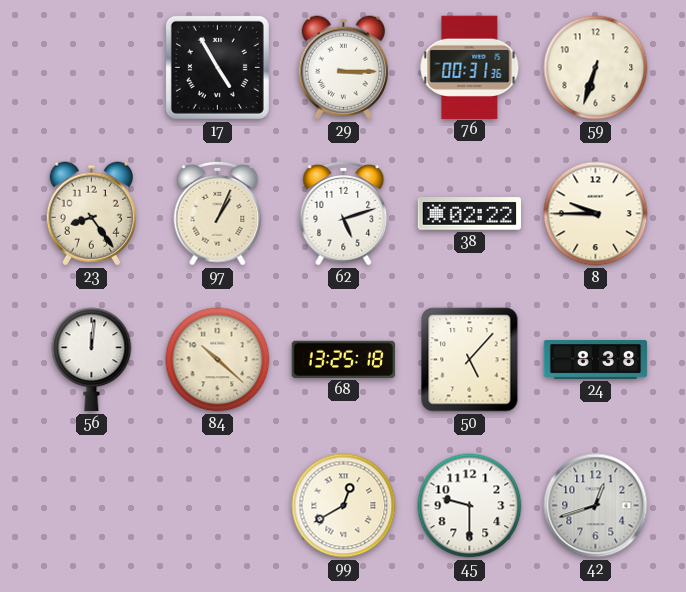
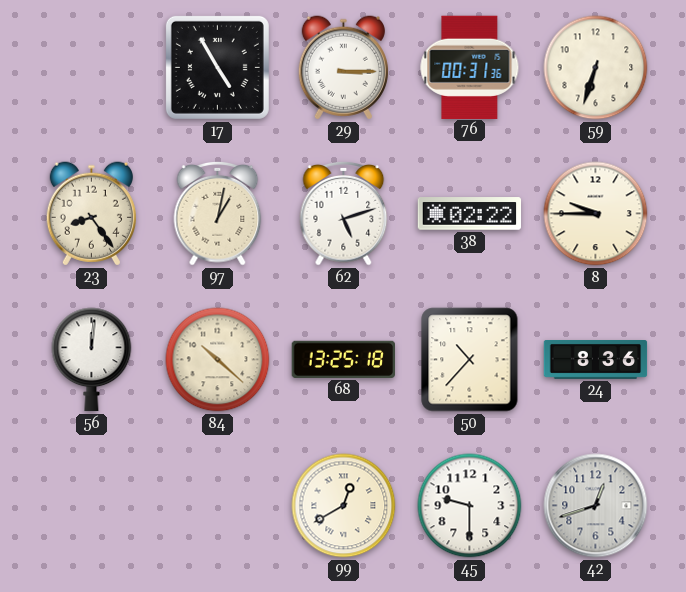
97: 1:04 -> 1:02
50: 5:07 -> 10:37
24: 8:38 -> 8:36
